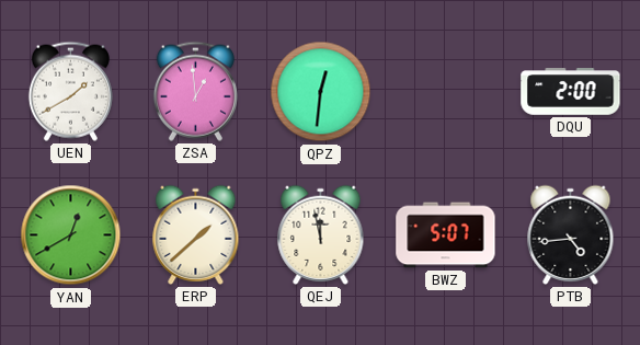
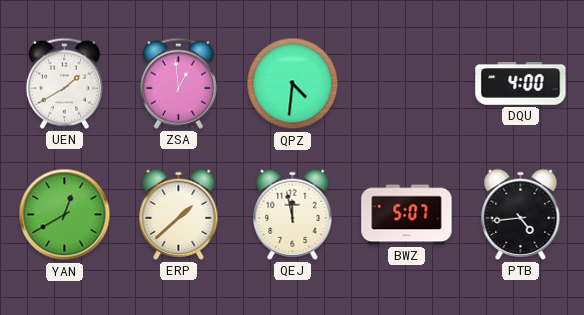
QPZ: 12:31 -> 4:31
DQU: 2:00 -> 4:00
